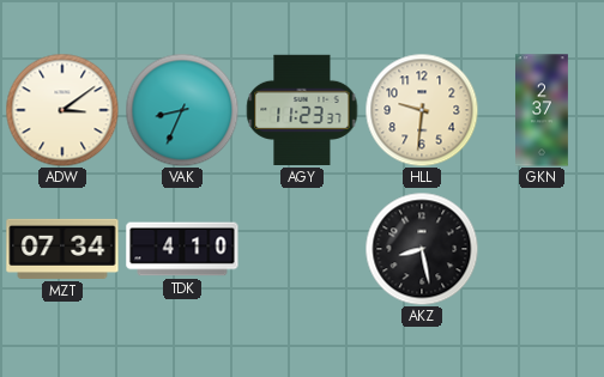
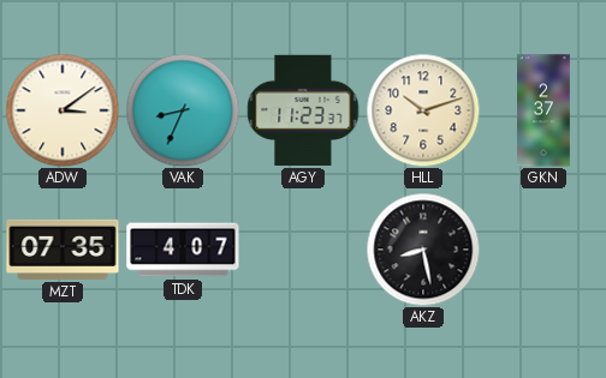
HLL: 9:31 -> 10:12
MZT: 07:34 -> 07:35
TDK: 4:10 -> 4:07
